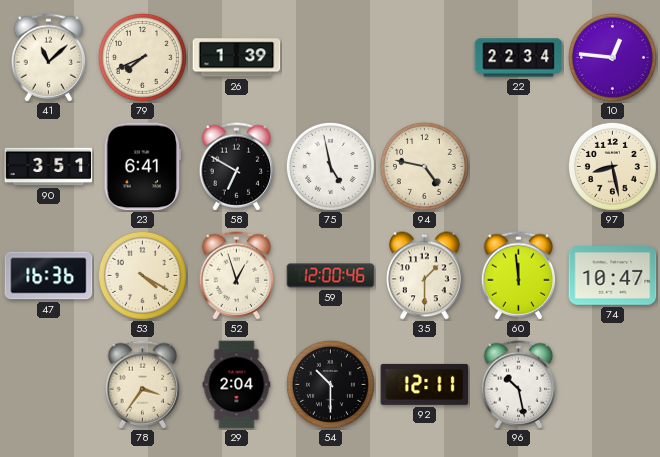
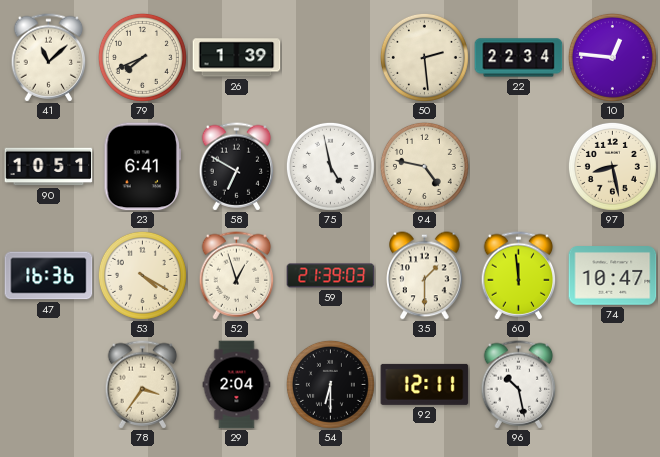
50: none -> 2:29
90: 3:51 -> 10:51
59: 12:00 -> 21:39
54: 10:30 -> 6:30
